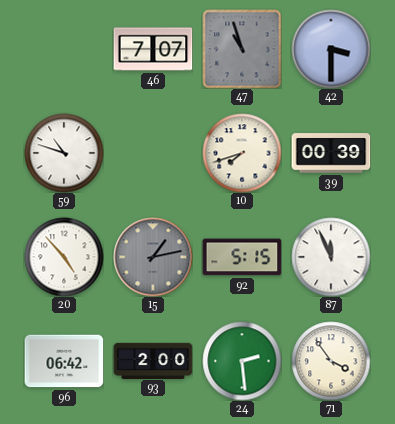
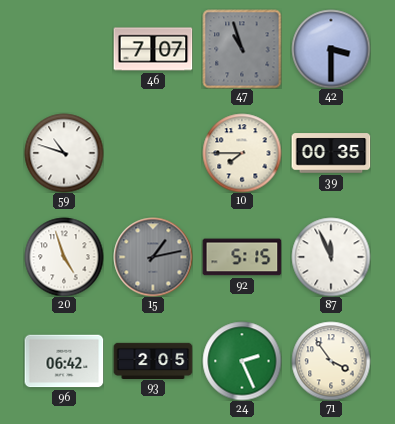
10: 7:42 -> 7:45
39: 00:39 -> 00:35
20: 4:53 -> 4:57
93: 2:00 -> 2:05
24: 2:29 -> 2:26
